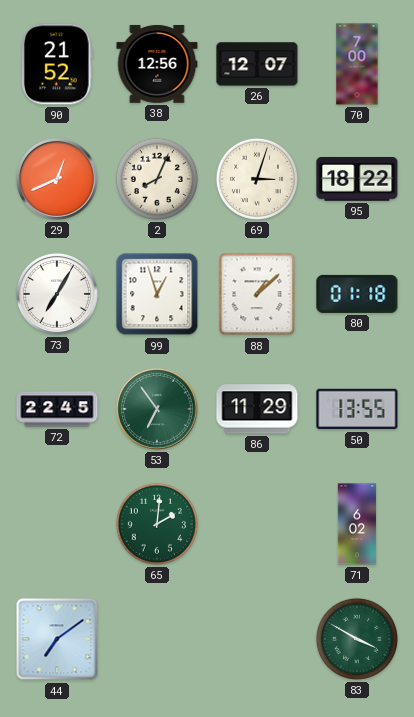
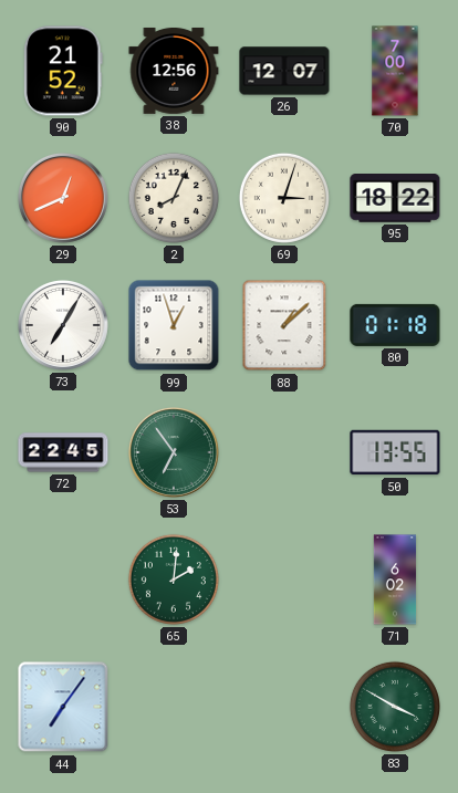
86: 11:29 -> none
44: 7:09 -> 7:06
